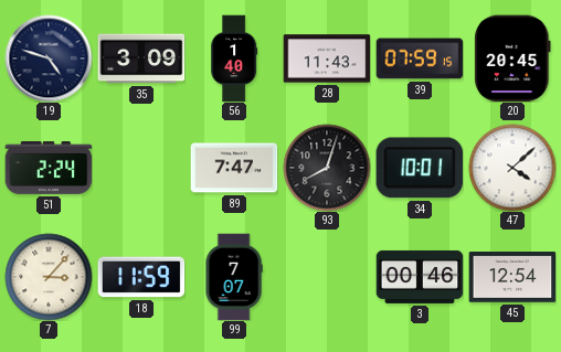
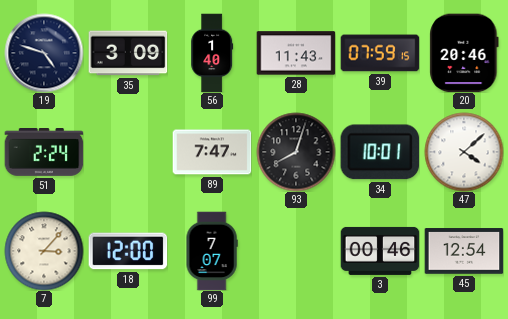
20: 20:45 -> 20:46
18: 11:59 -> 12:00
